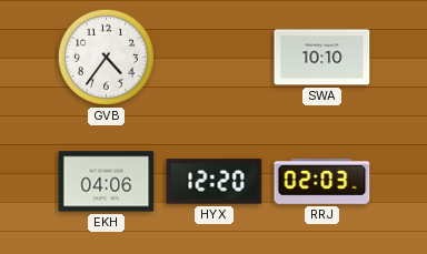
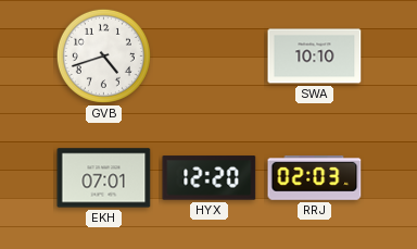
GVB: 4:36 -> 4:42
EKH: 04:06 -> 07:01
